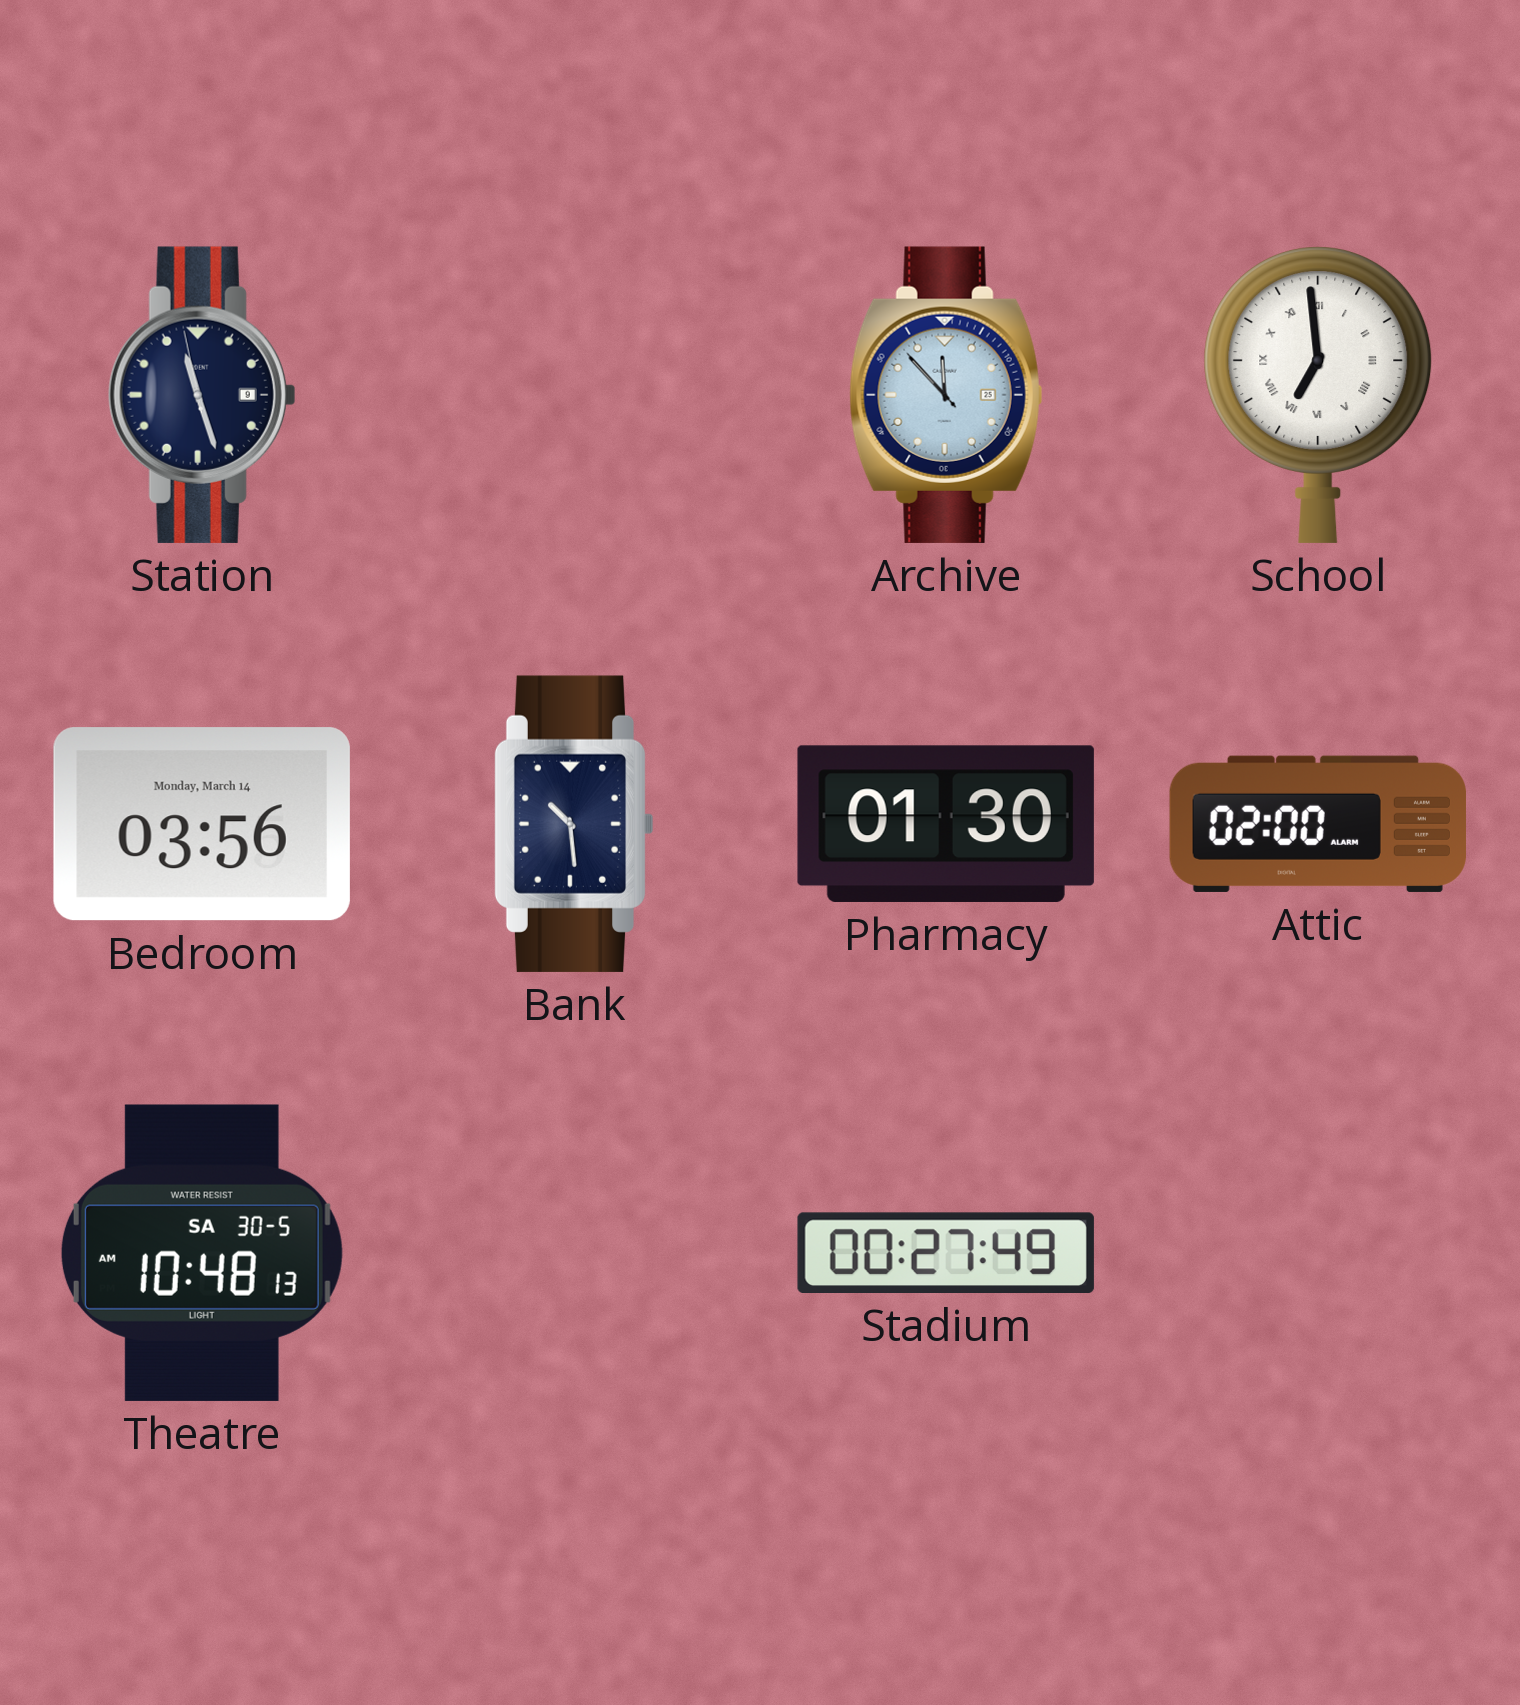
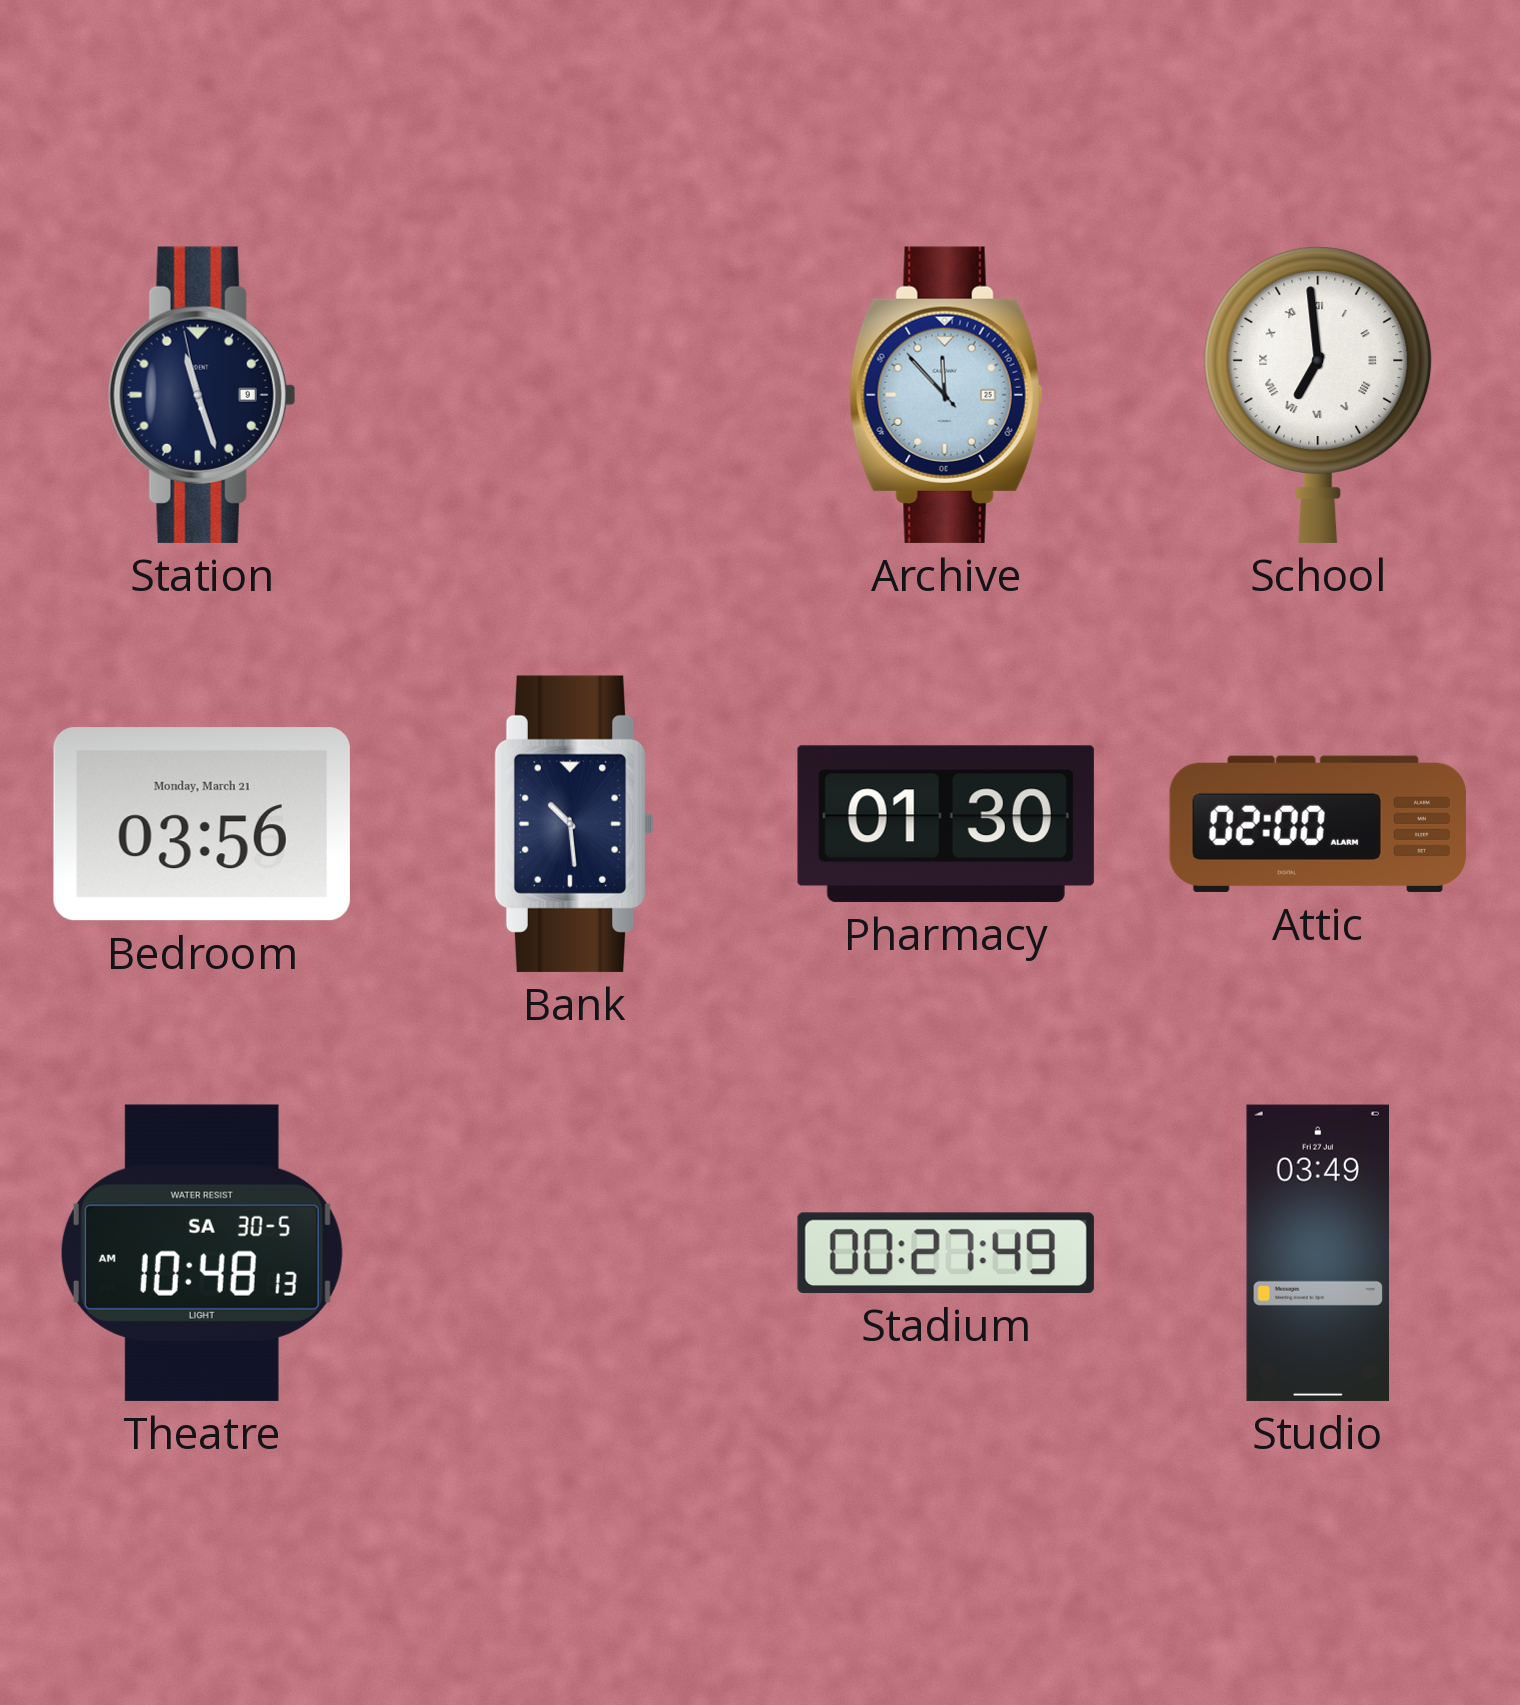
Bedroom date: Monday, March 14 -> Monday, March 21
Studio: none -> 03:49
